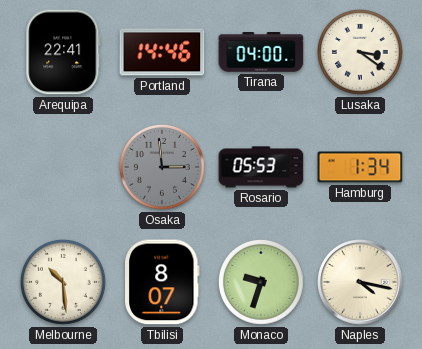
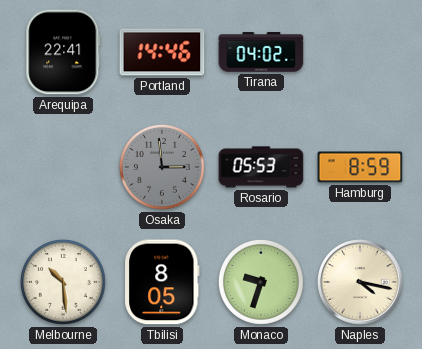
Tirana: 04:00 -> 04:02
Lusaka: 3:21 -> none
Hamburg: 1:34 -> 8:59
Tbilisi: 8:07 -> 8:05
